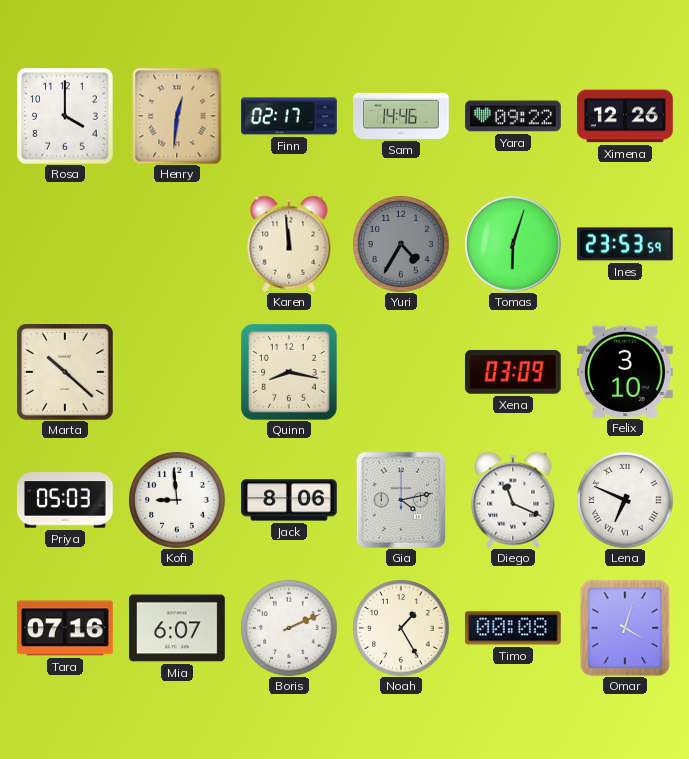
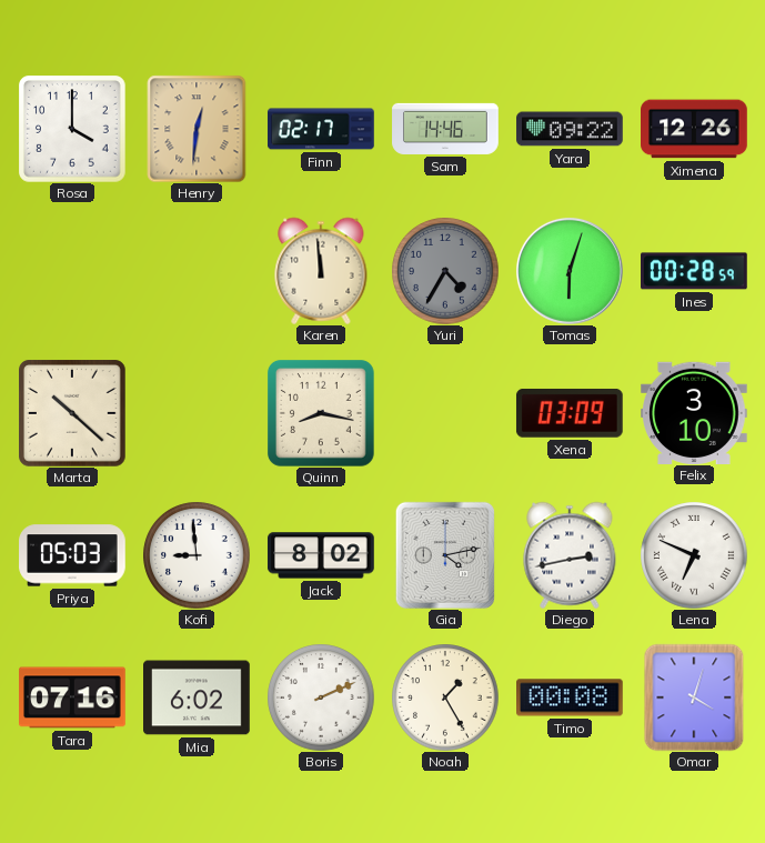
Ines: 23:53 -> 00:28
Jack: 8:06 -> 8:02
Diego: 11:19 -> 2:43
Mia: 6:07 -> 6:02
